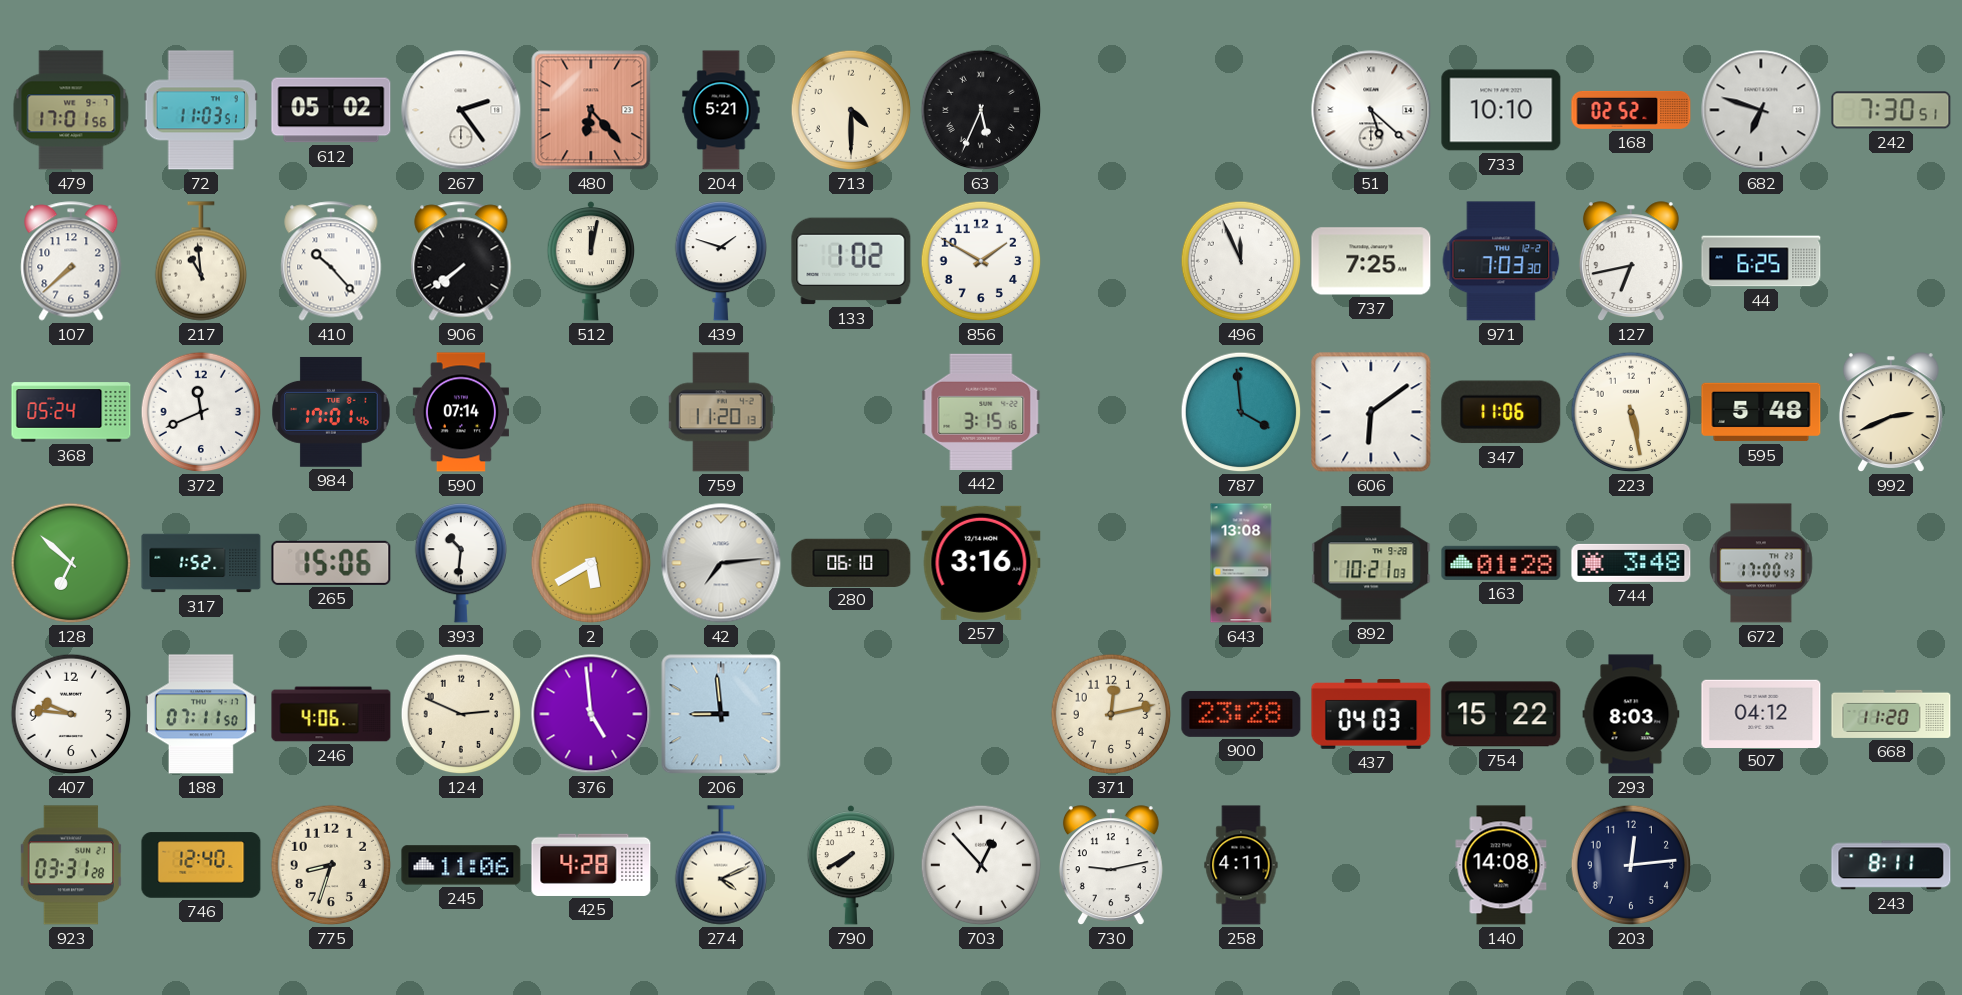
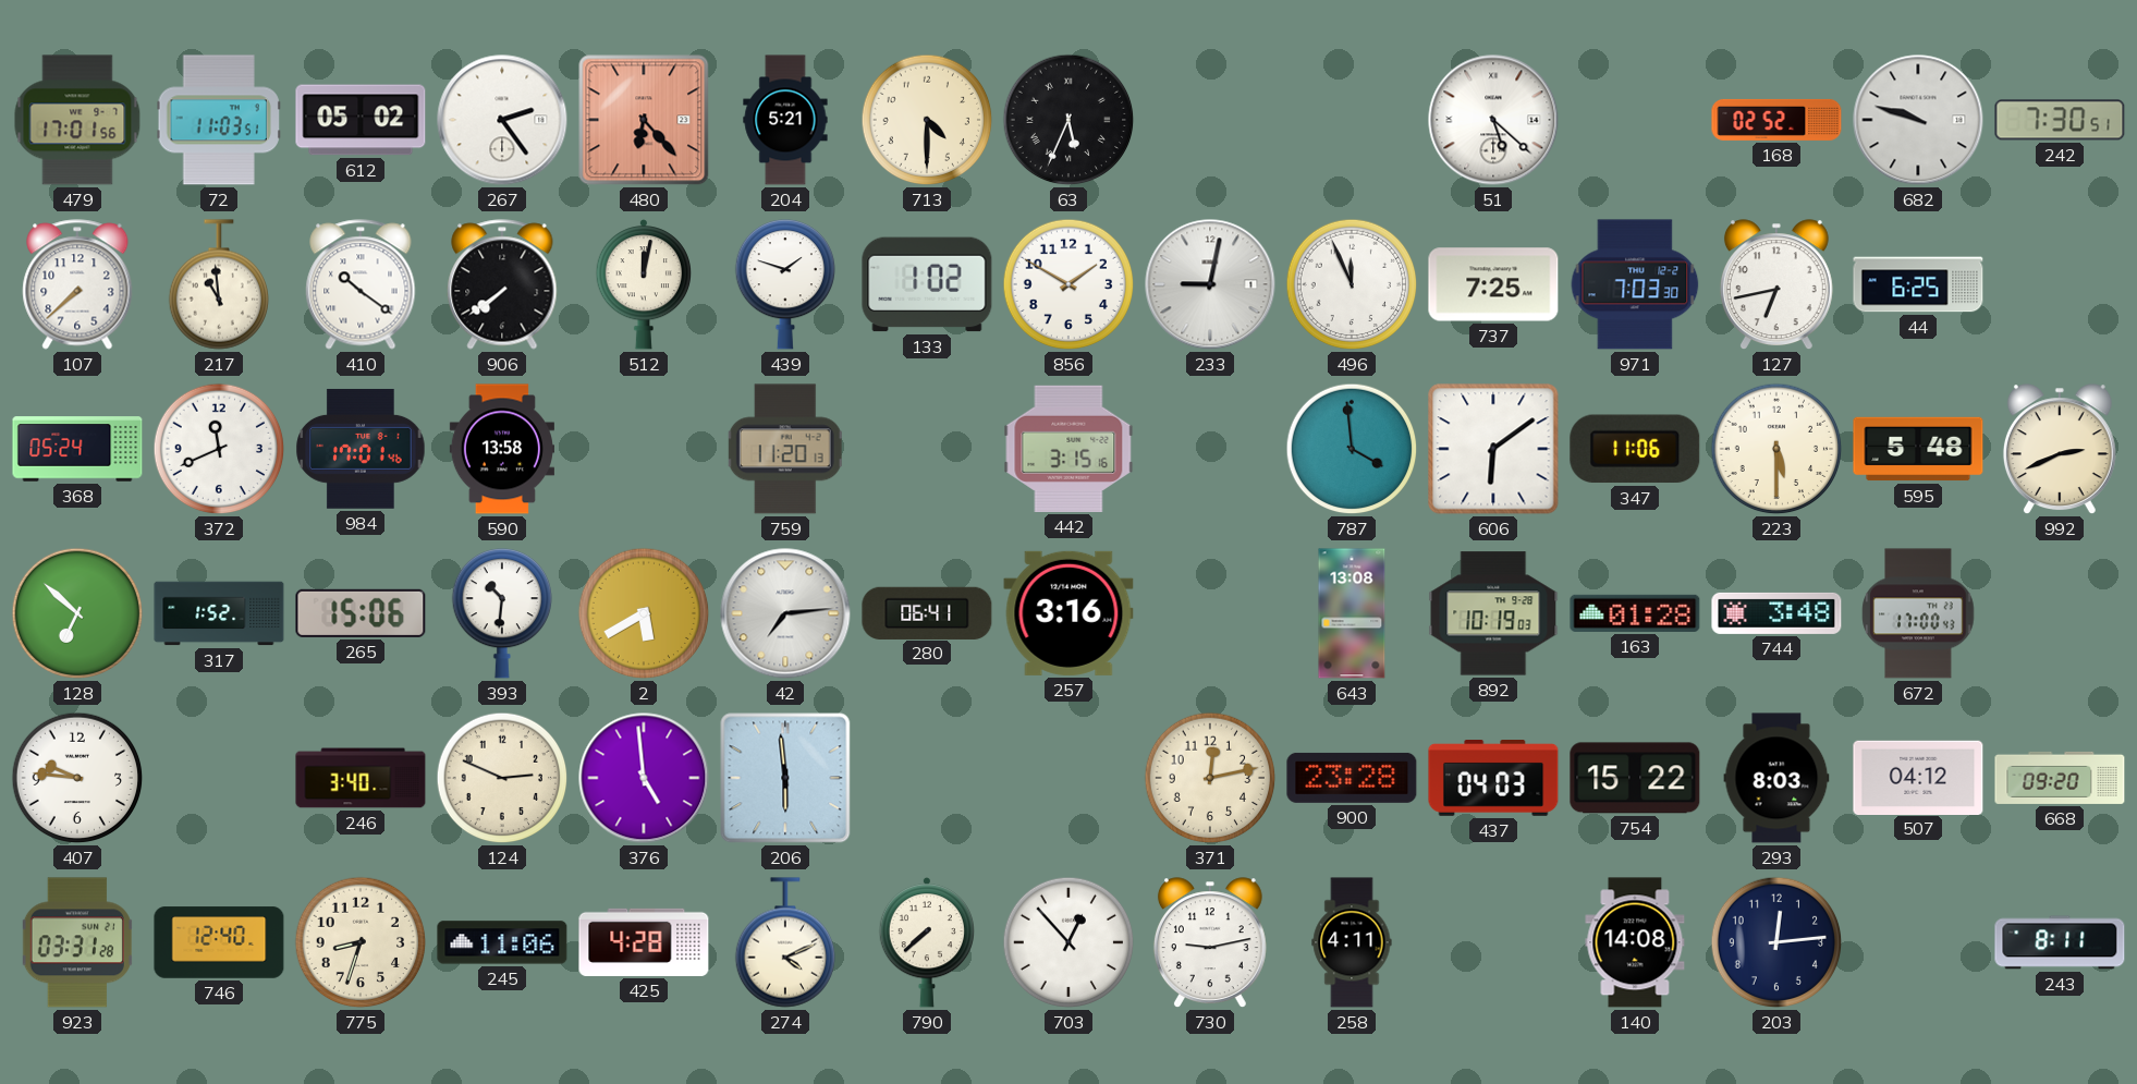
733: 10:10 -> none
682: 6:48 -> 9:48
410: 10:23 -> 10:21
233: none -> 9:02
590: 07:14 -> 13:58
223: 5:28 -> 5:30
280: 06:10 -> 06:41
892: 10:21 -> 10:19
188: 07:11 -> none
246: 4:06 -> 3:40
206: 8:59 -> 5:59
668: 11:20 -> 09:20
790: 7:40 -> 7:38
